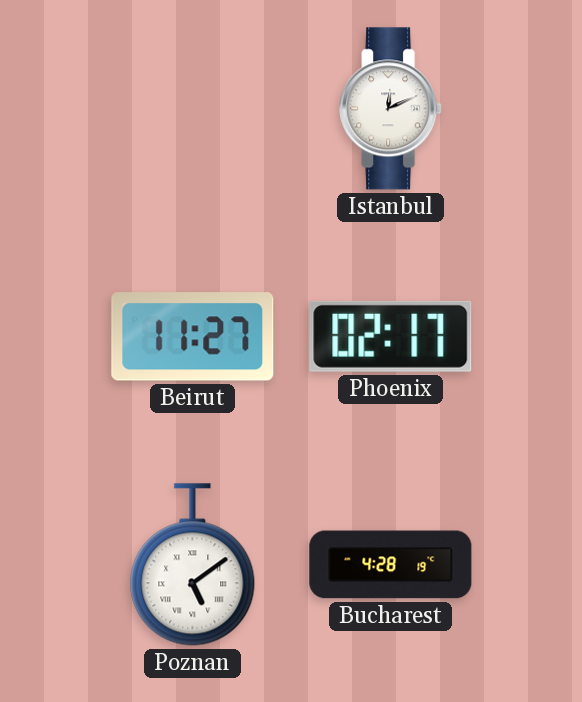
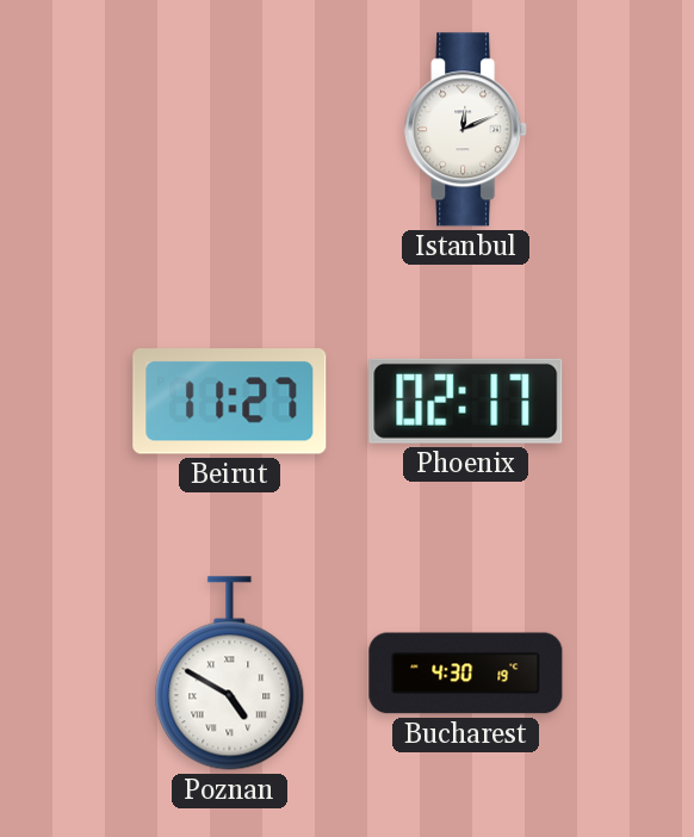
Poznan: 5:09 -> 4:50
Bucharest: 4:28 -> 4:30
